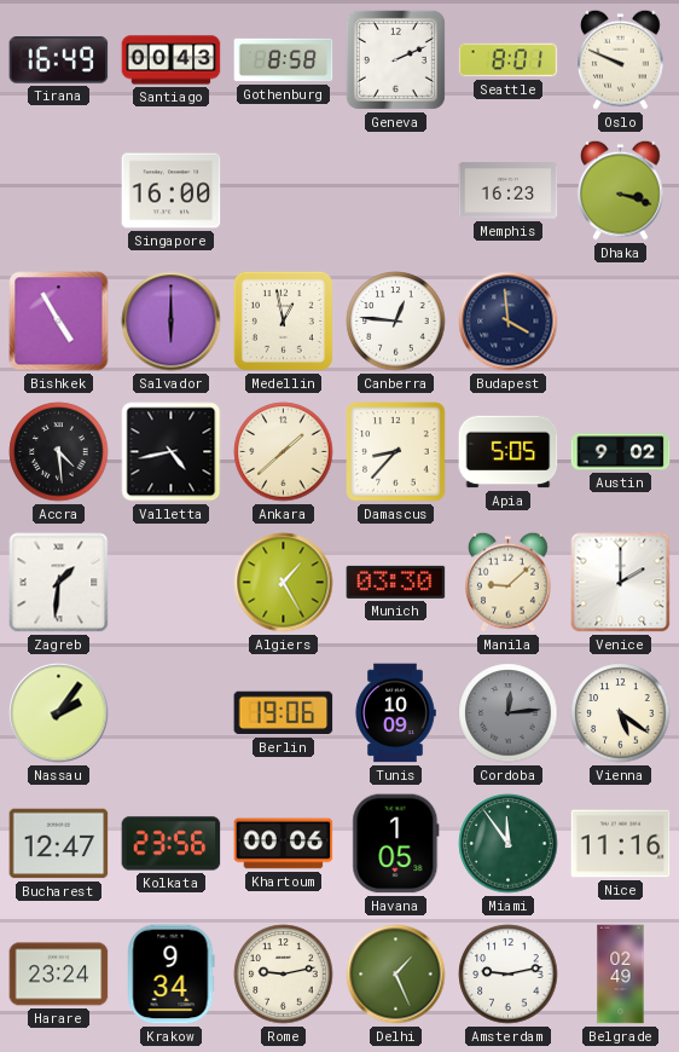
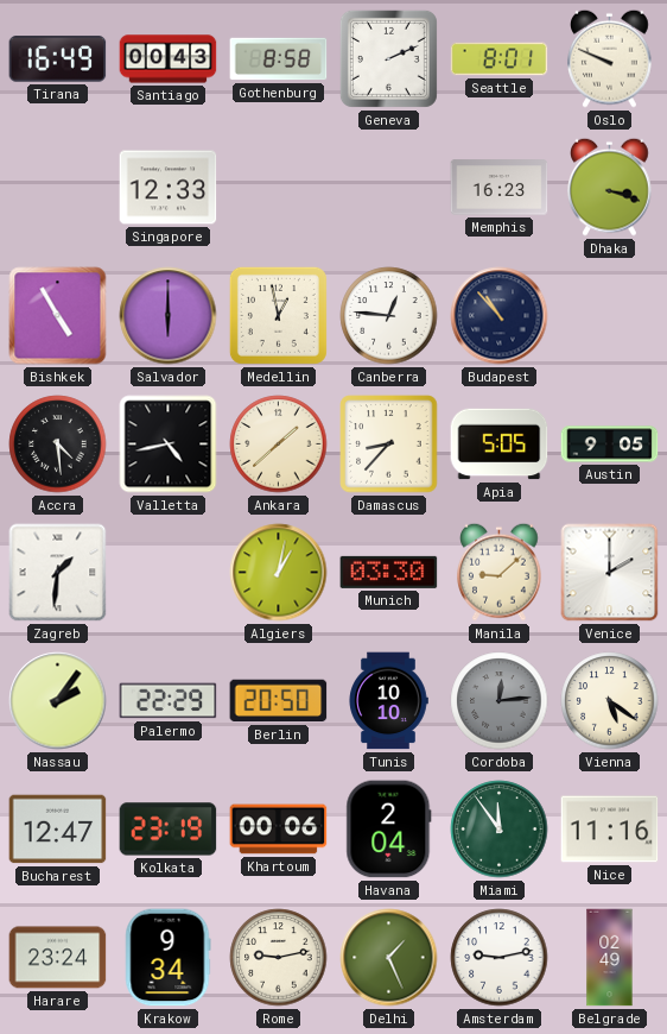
Singapore: 16:00 -> 12:33
Budapest: 3:59 -> 10:53
Austin: 9:02 -> 9:05
Algiers: 1:25 -> 1:02
Palermo: none -> 22:29
Berlin: 19:06 -> 20:50
Tunis: 10:09 -> 10:10
Kolkata: 23:56 -> 23:19
Havana: 1:05 -> 2:04
